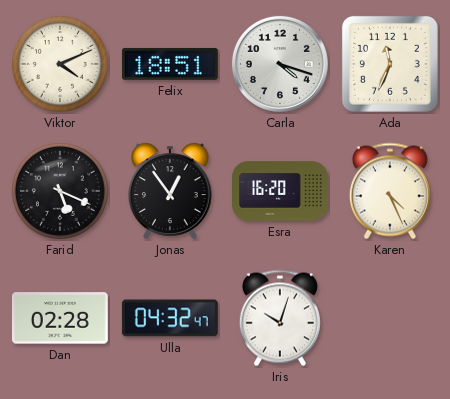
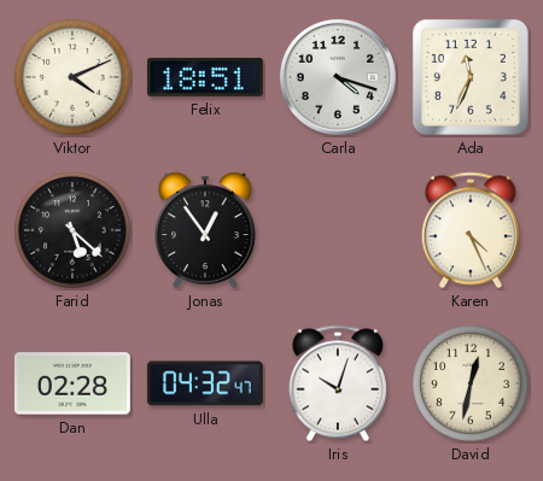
Farid: 5:19 -> 5:22
Esra: 16:20 -> none
David: none -> 12:32
